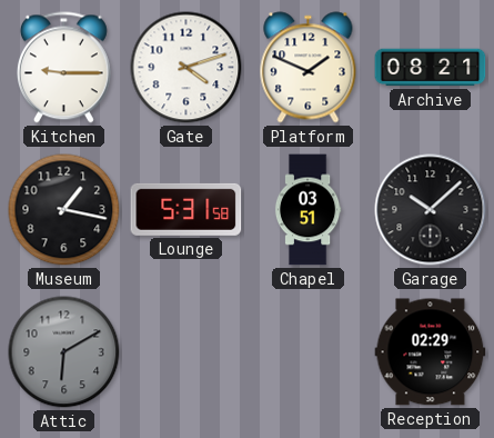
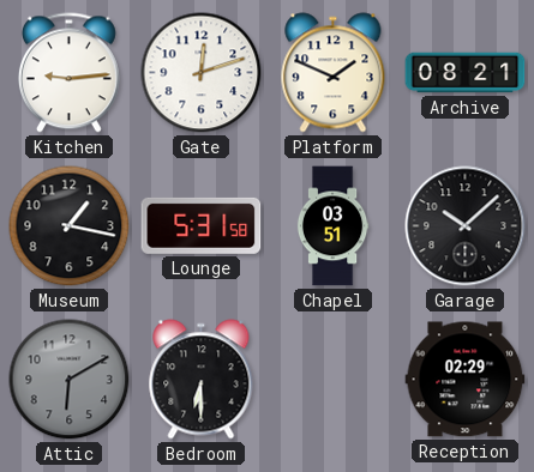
Kitchen: 9:15 -> 9:14
Gate: 4:12 -> 12:12
Bedroom: none -> 6:30
